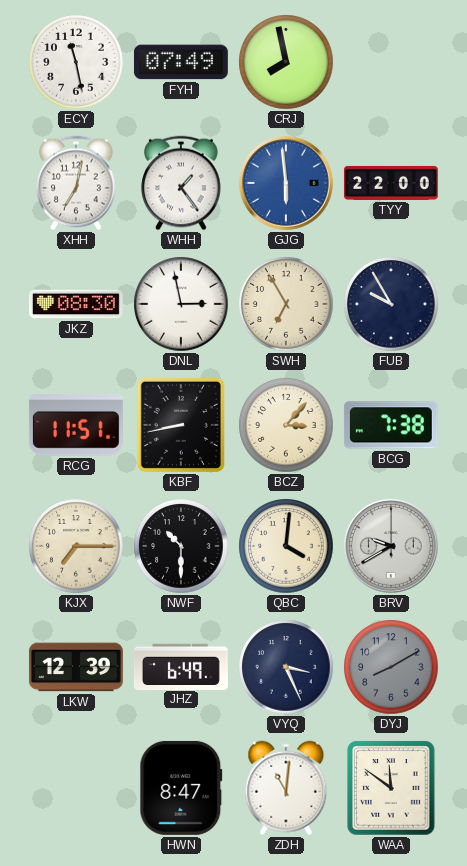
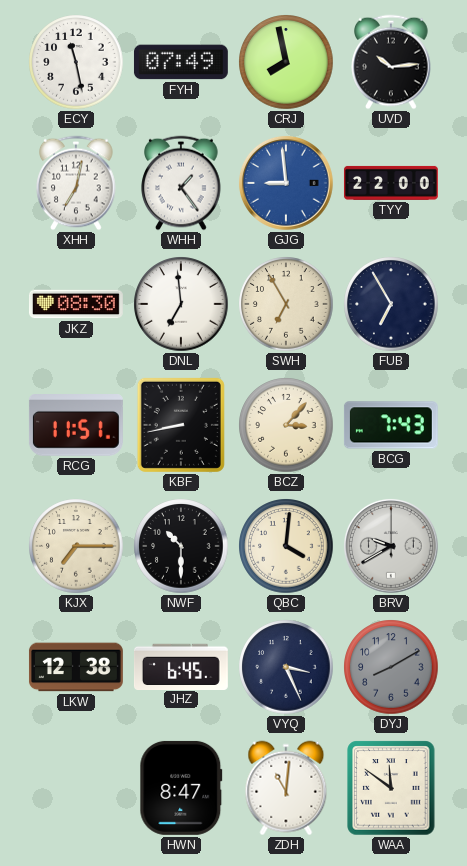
UVD: none -> 10:14
GJG: 5:59 -> 8:59
DNL: 2:58 -> 6:59
FUB: 9:55 -> 6:55
BCG: 7:38 -> 7:43
LKW: 12:39 -> 12:38
JHZ: 6:49 -> 6:45
